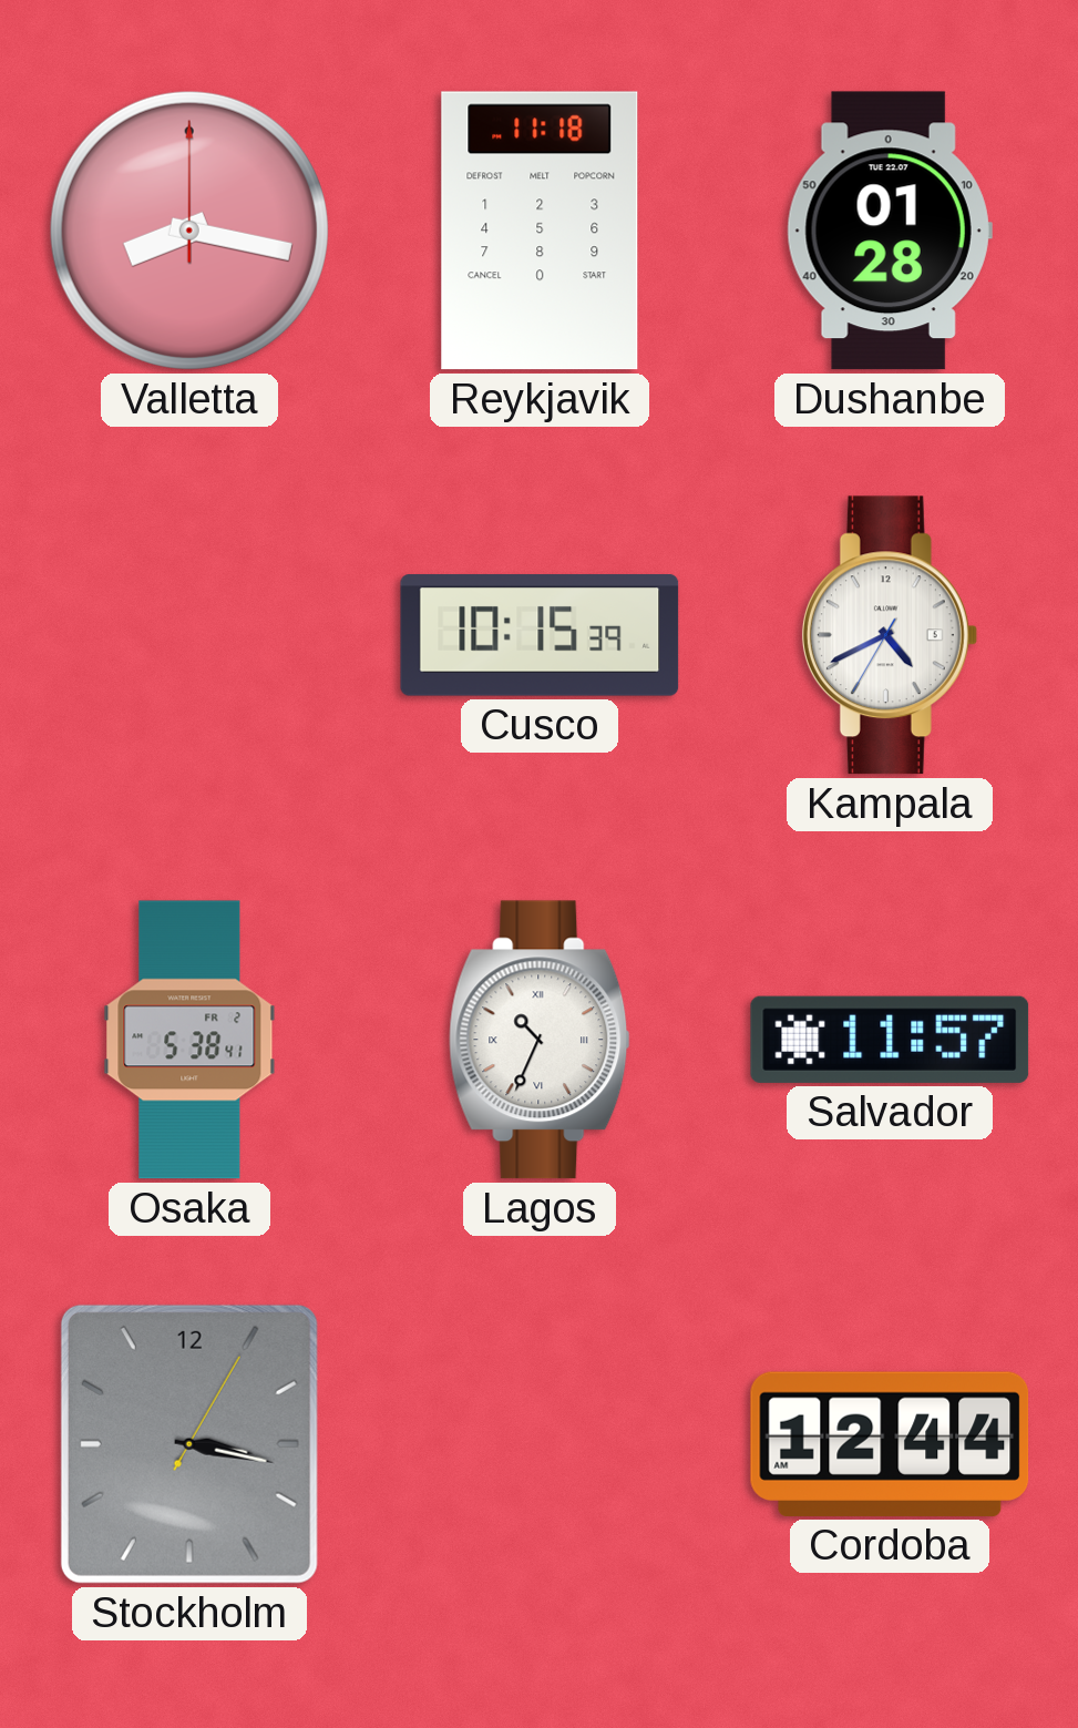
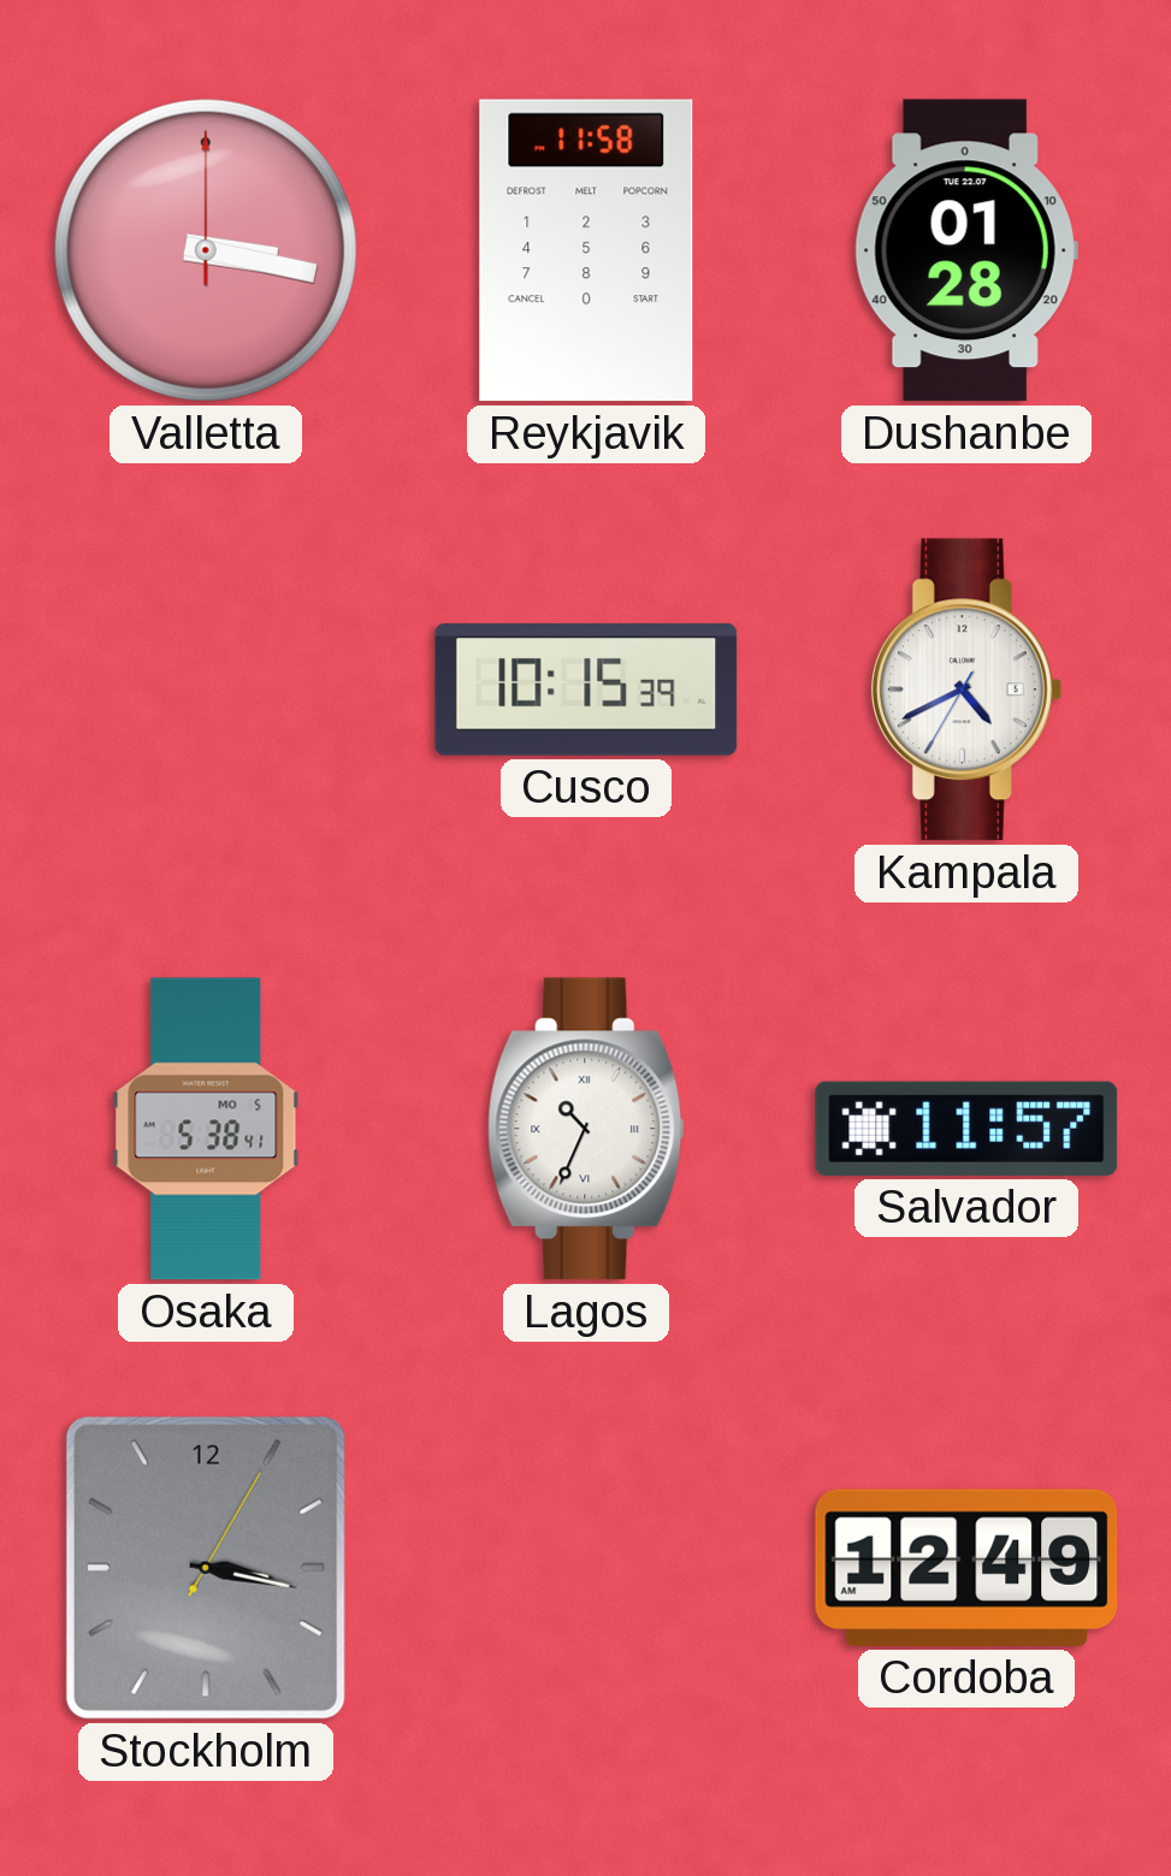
Valletta: 8:17 -> 3:17
Reykjavik: 11:18 -> 11:58
Osaka date: FR 2 -> MO 5
Cordoba: 12:44 -> 12:49
